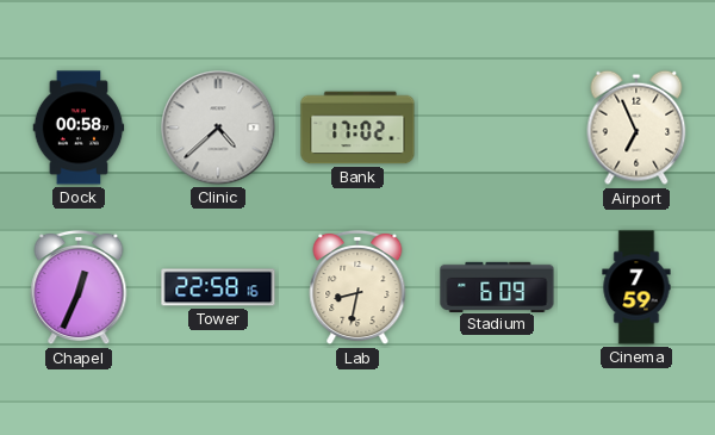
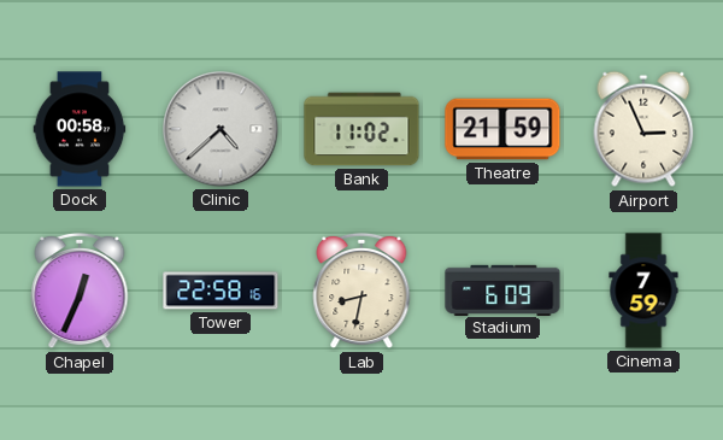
Bank: 17:02 -> 11:02
Theatre: none -> 21:59
Airport: 6:56 -> 2:56
